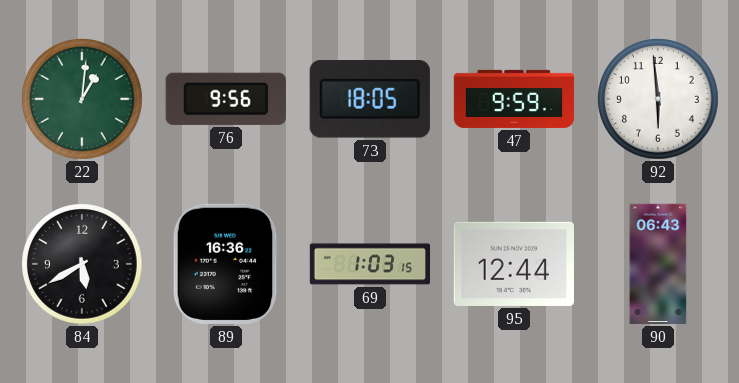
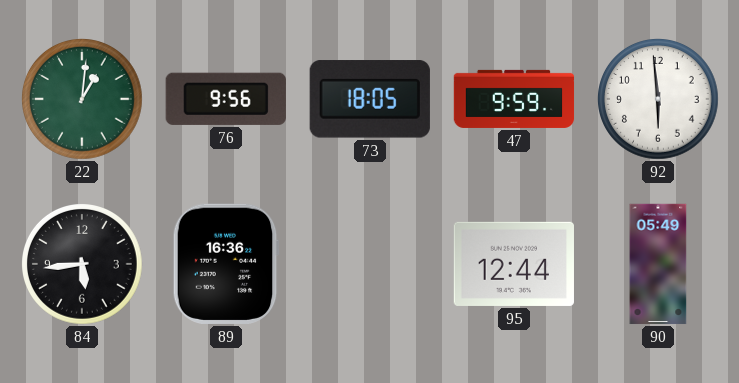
84: 5:40 -> 5:44
69: 1:03 -> none
90: 06:43 -> 05:49
